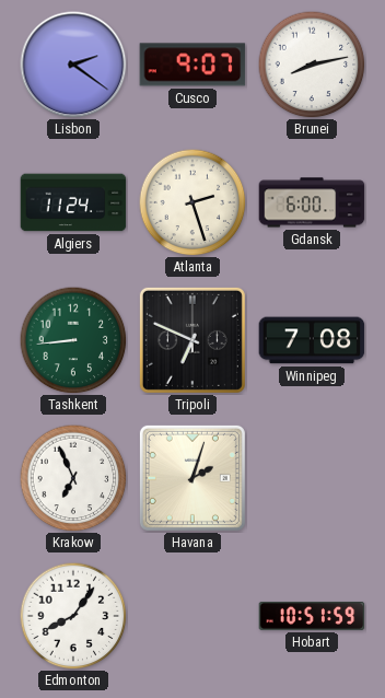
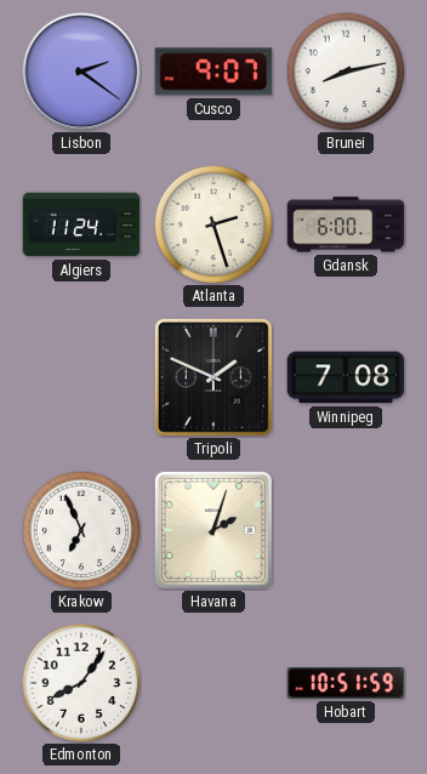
Tashkent: 8:44 -> none
Tripoli: 6:49 -> 1:49
